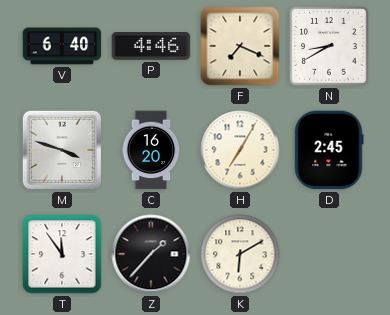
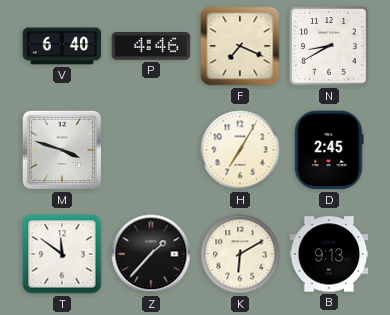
C: 16:20 -> none
T: 11:54 -> 11:51
B: none -> 9:13
